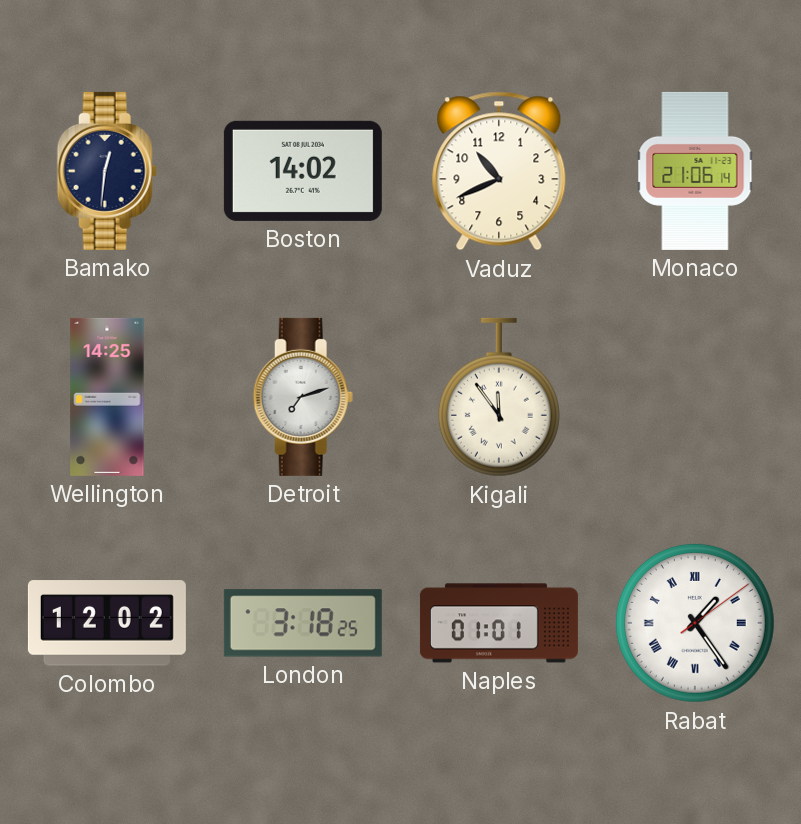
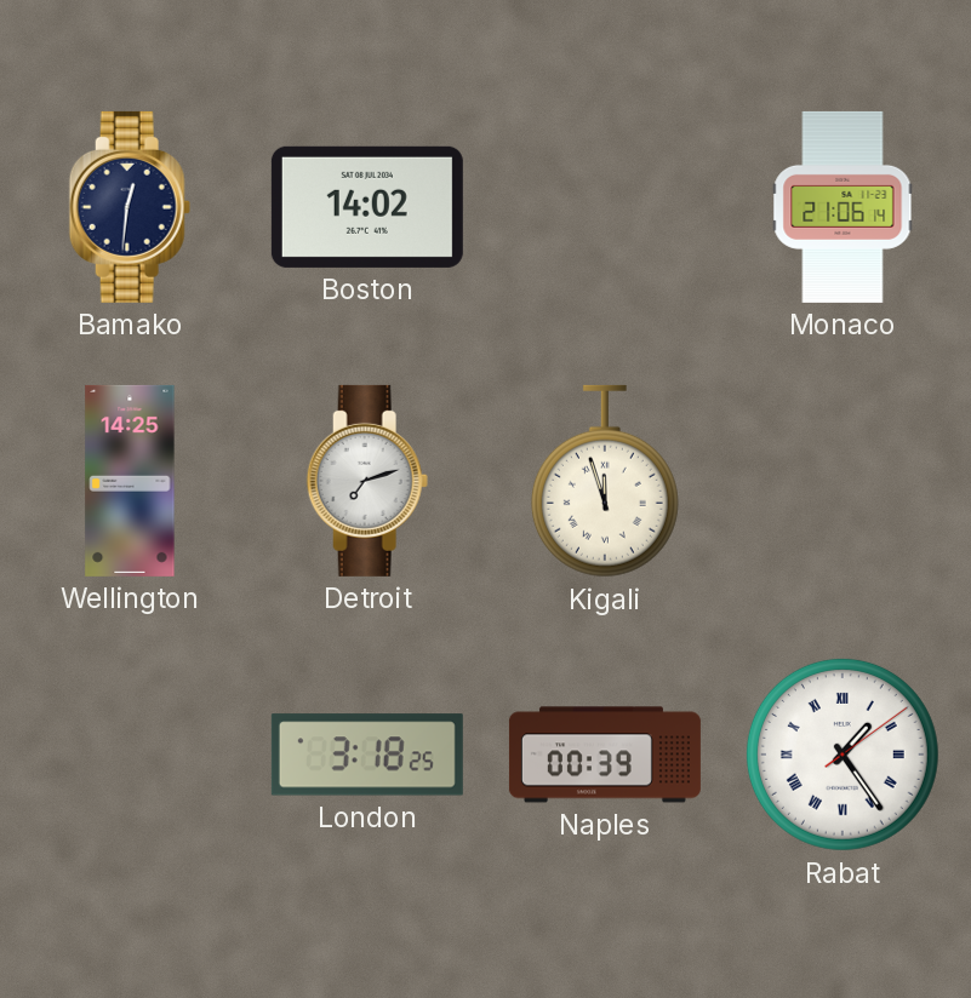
Vaduz: 10:41 -> none
Kigali: 11:54 -> 11:57
Colombo: 12:02 -> none
Naples: 01:01 -> 00:39
